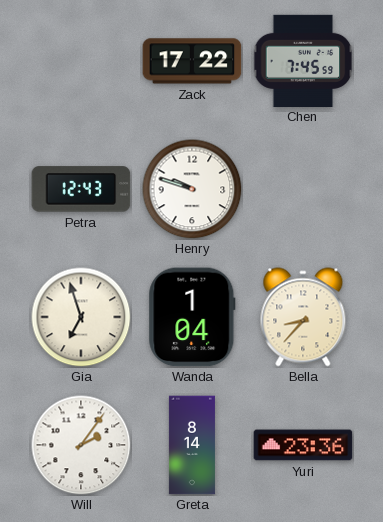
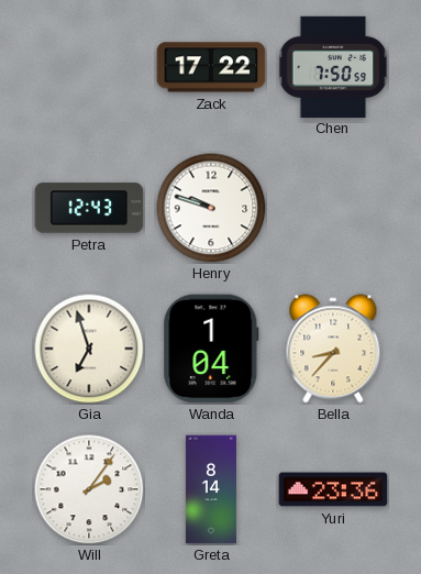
Chen: 7:45 -> 7:50
